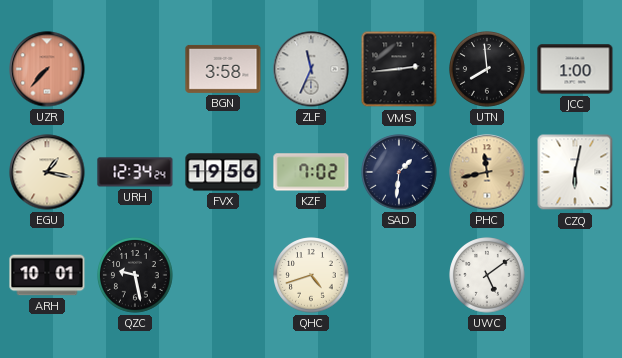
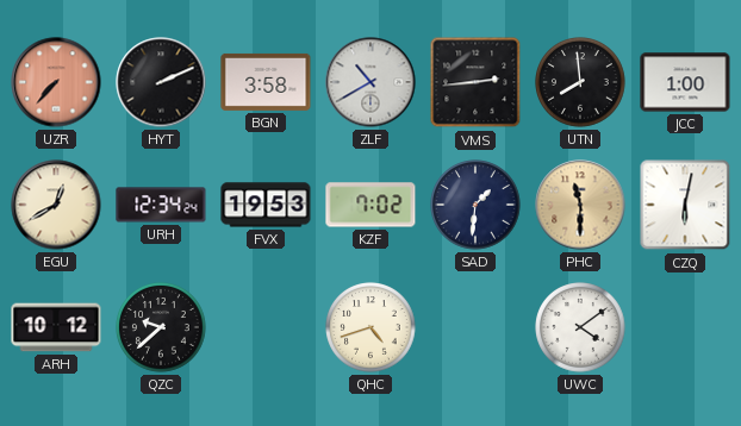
HYT: none -> 2:11
ZLF: 11:34 -> 10:40
EGU: 1:17 -> 12:40
FVX: 19:56 -> 19:53
PHC: 11:43 -> 11:30
ARH: 10:01 -> 10:12
QZC: 9:28 -> 9:38
UWC: 5:09 -> 4:09
